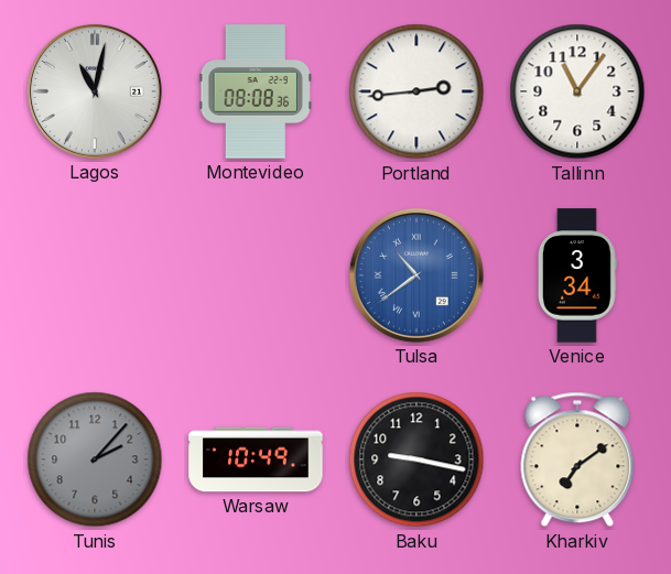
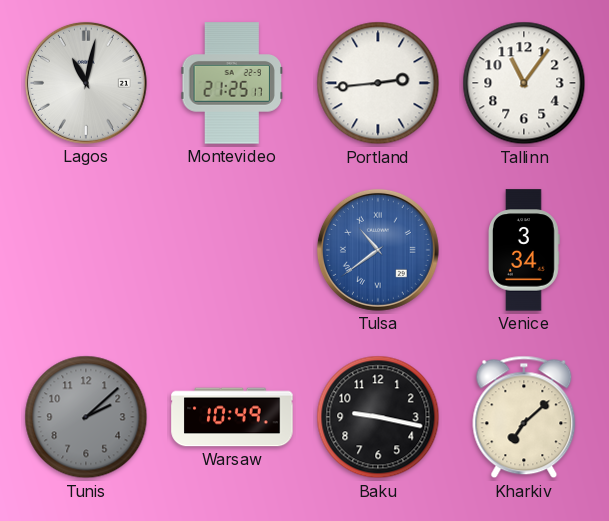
Montevideo: 08:08 -> 21:25
Tunis: 2:07 -> 2:08
Kharkiv: 7:09 -> 7:08
